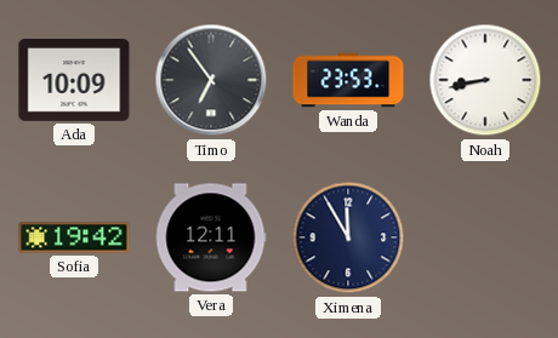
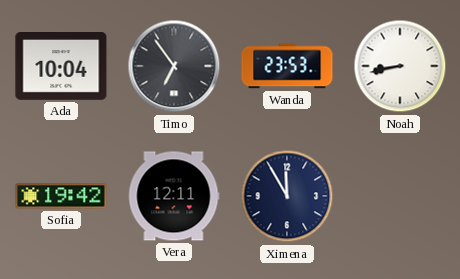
Ada: 10:09 -> 10:04
